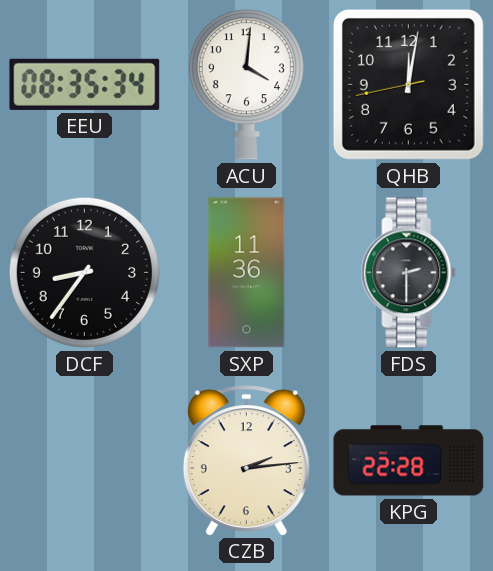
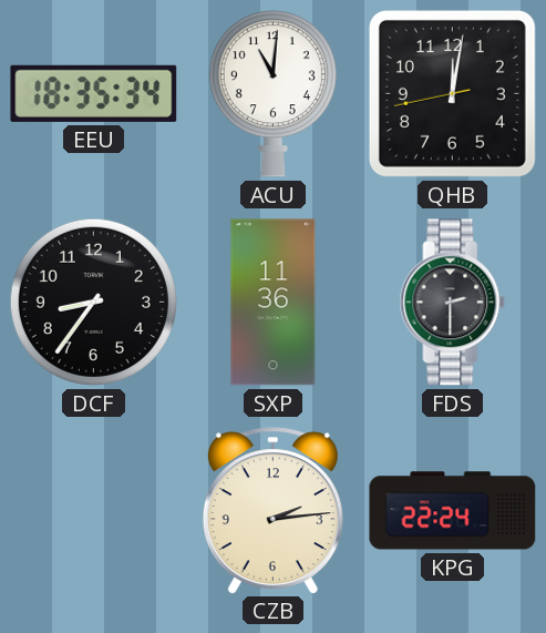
EEU: 08:35 -> 18:35
ACU: 4:01 -> 11:01
KPG: 22:28 -> 22:24
